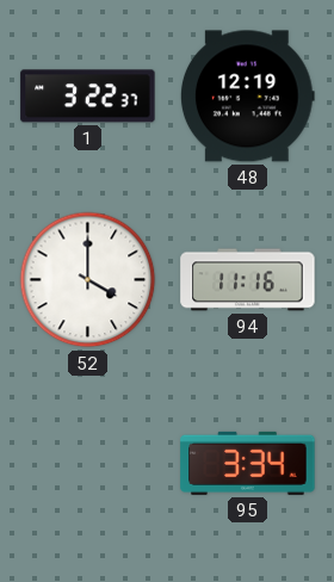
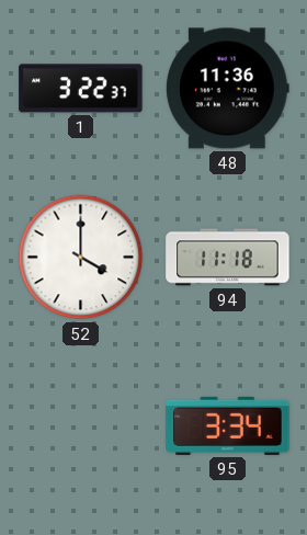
48: 12:19 -> 11:36
94: 11:16 -> 11:18
